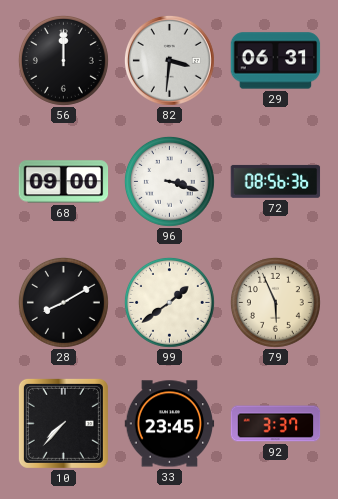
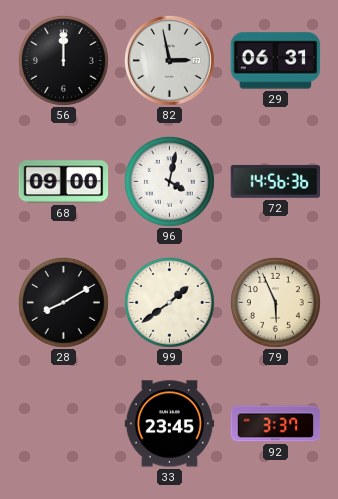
82: 3:31 -> 2:58
96: 3:18 -> 4:02
72: 08:56 -> 14:56
10: 7:37 -> none
